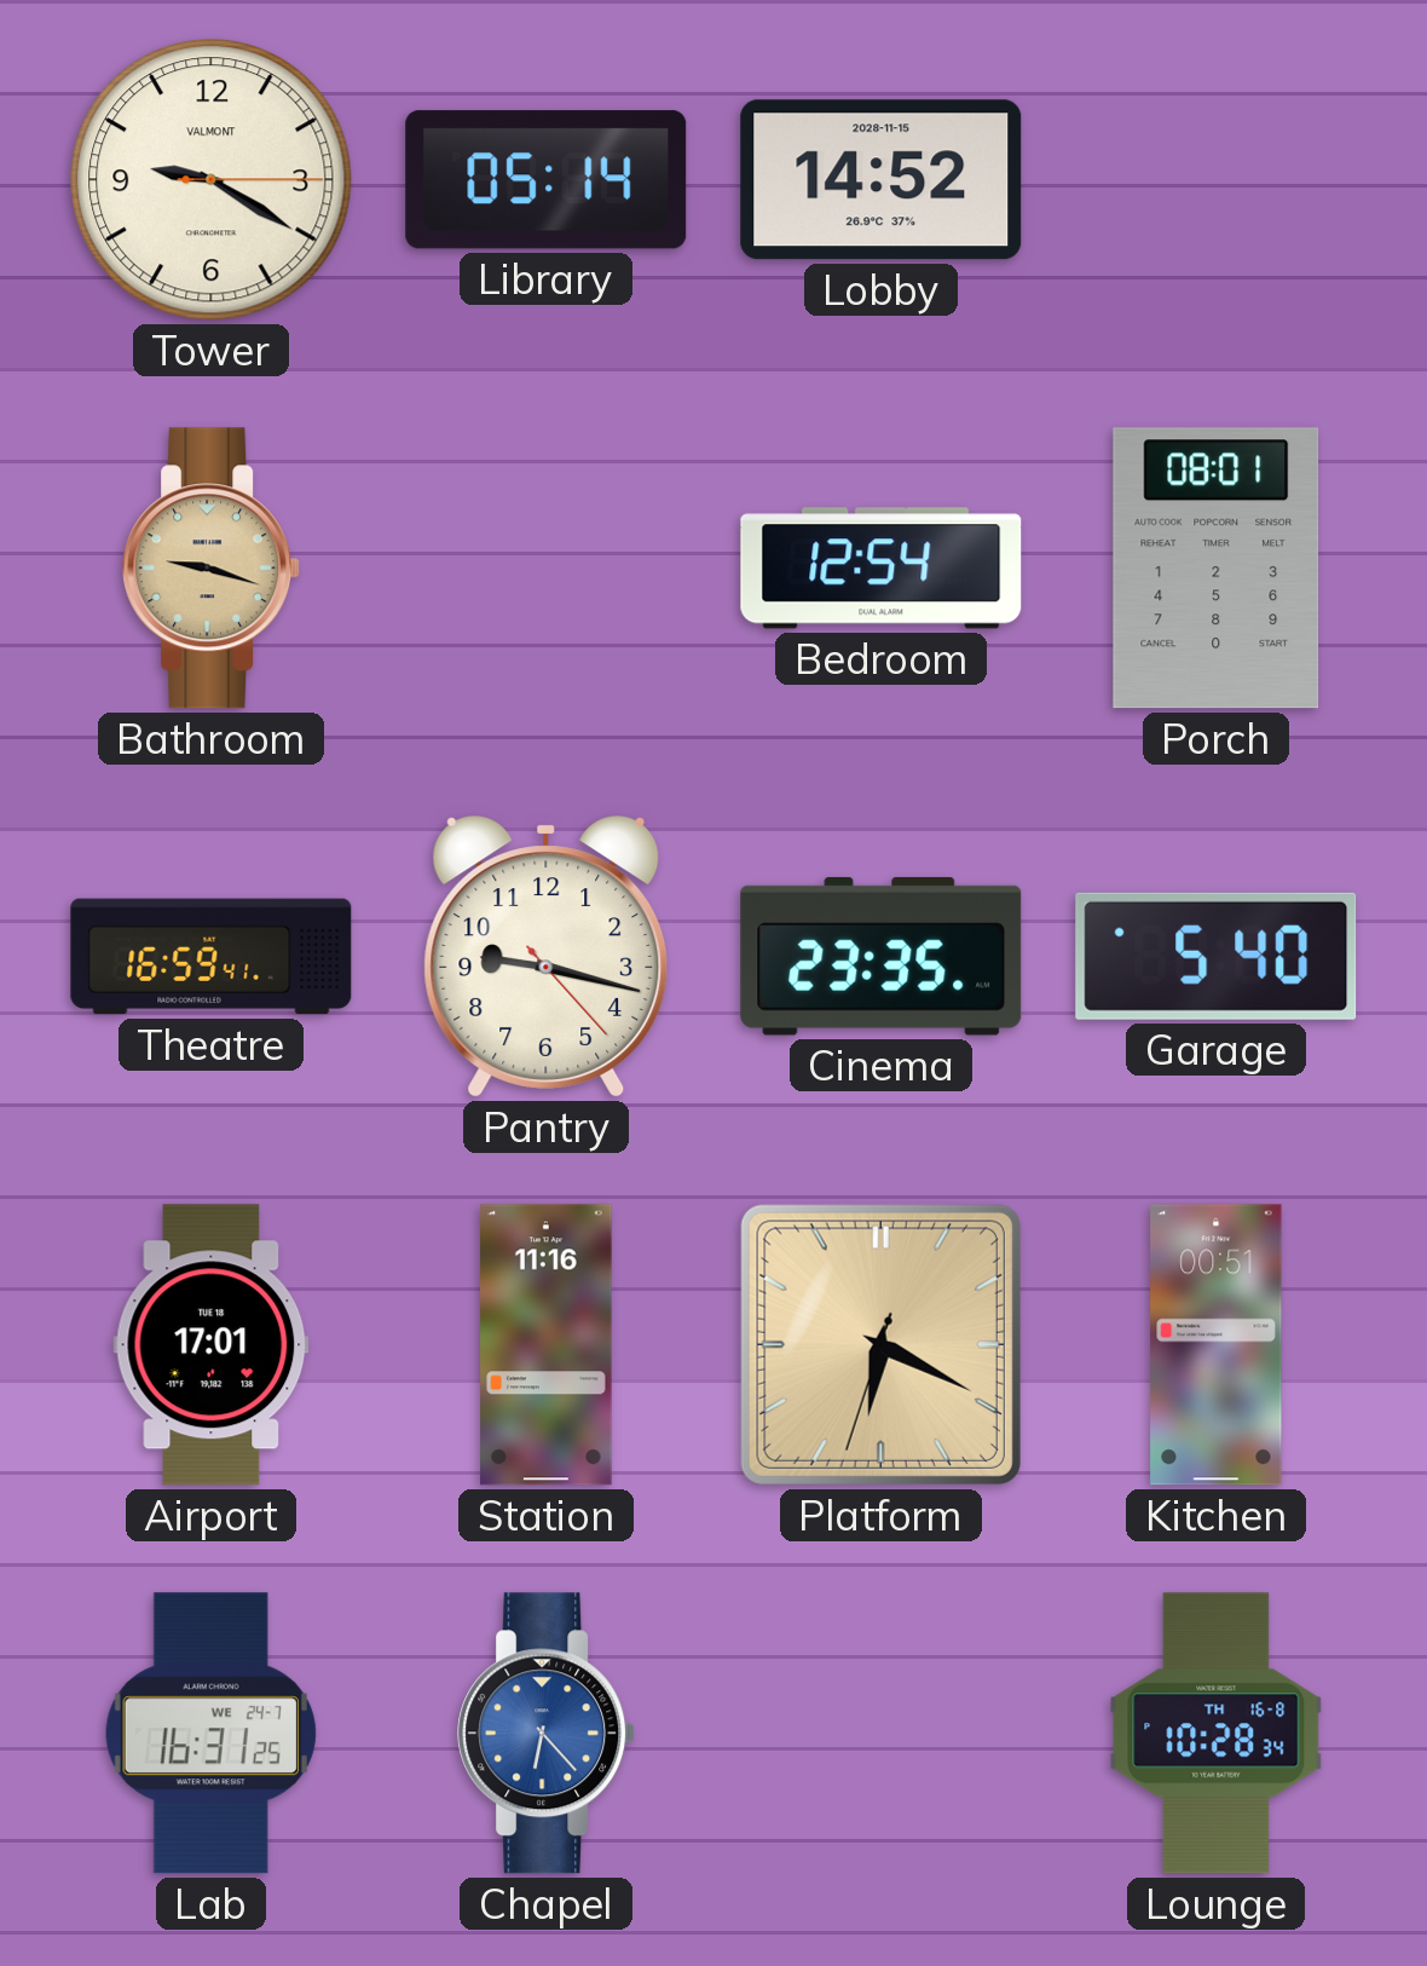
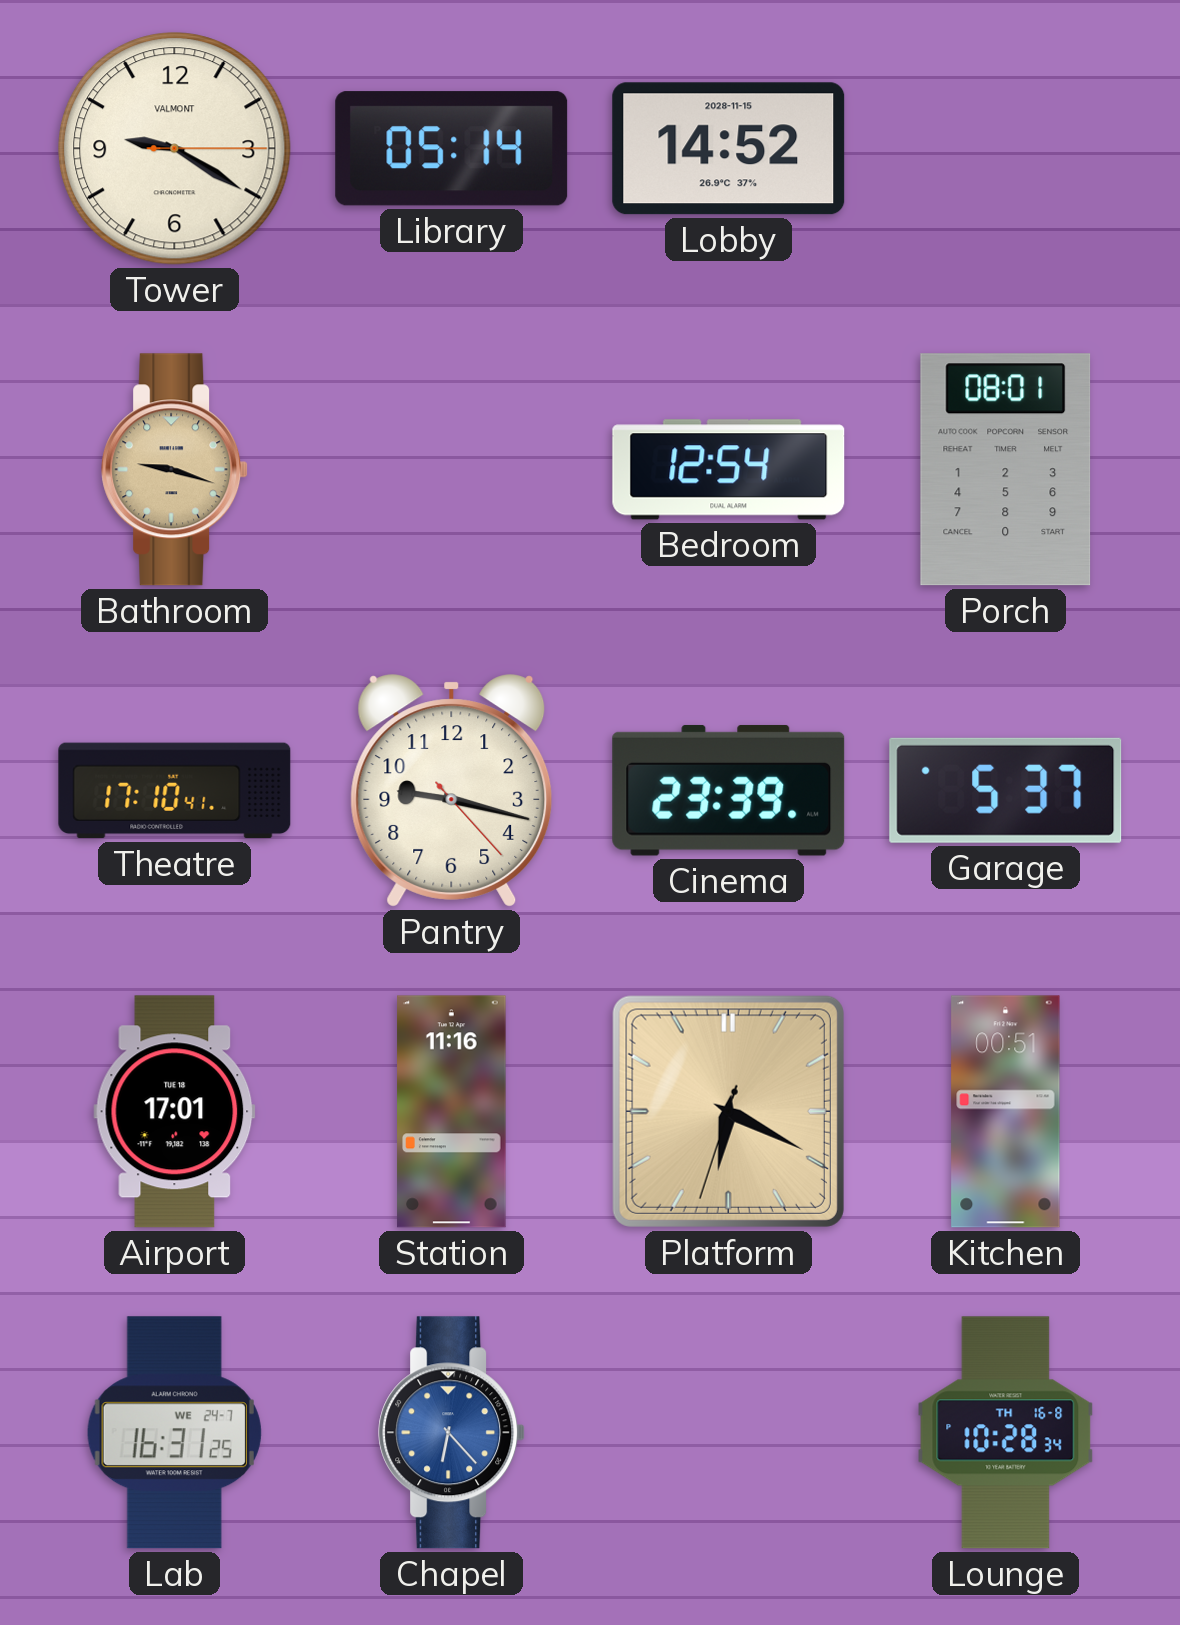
Theatre: 16:59 -> 17:10
Cinema: 23:35 -> 23:39
Garage: 5:40 -> 5:37
